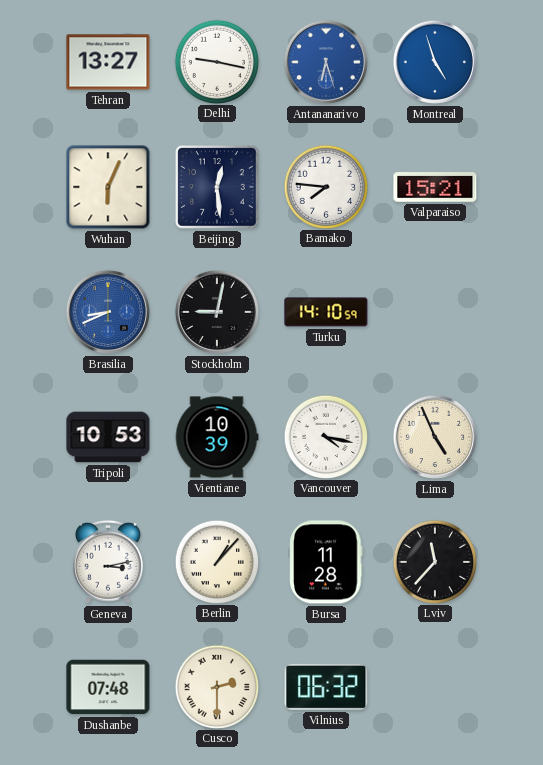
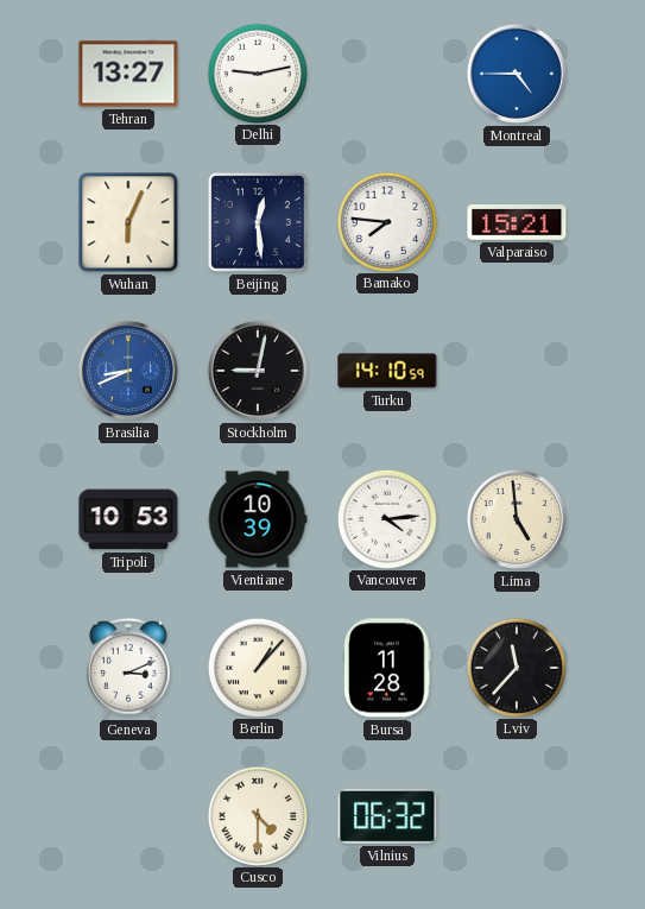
Delhi: 9:17 -> 9:13
Antananarivo: 6:27 -> none
Montreal: 4:57 -> 4:45
Vancouver: 4:17 -> 4:14
Lima: 4:56 -> 4:59
Geneva: 3:13 -> 3:11
Dushanbe: 07:48 -> none
Cusco: 2:30 -> 4:30
